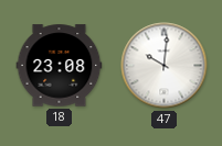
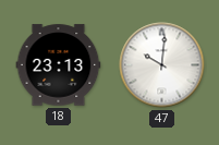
18: 23:08 -> 23:13
